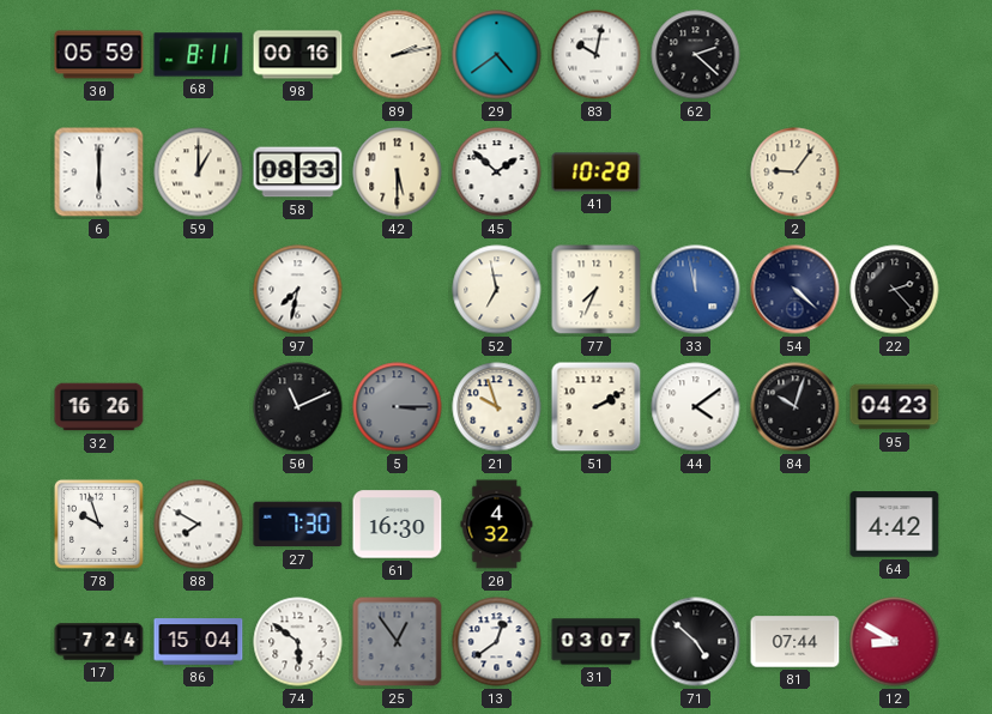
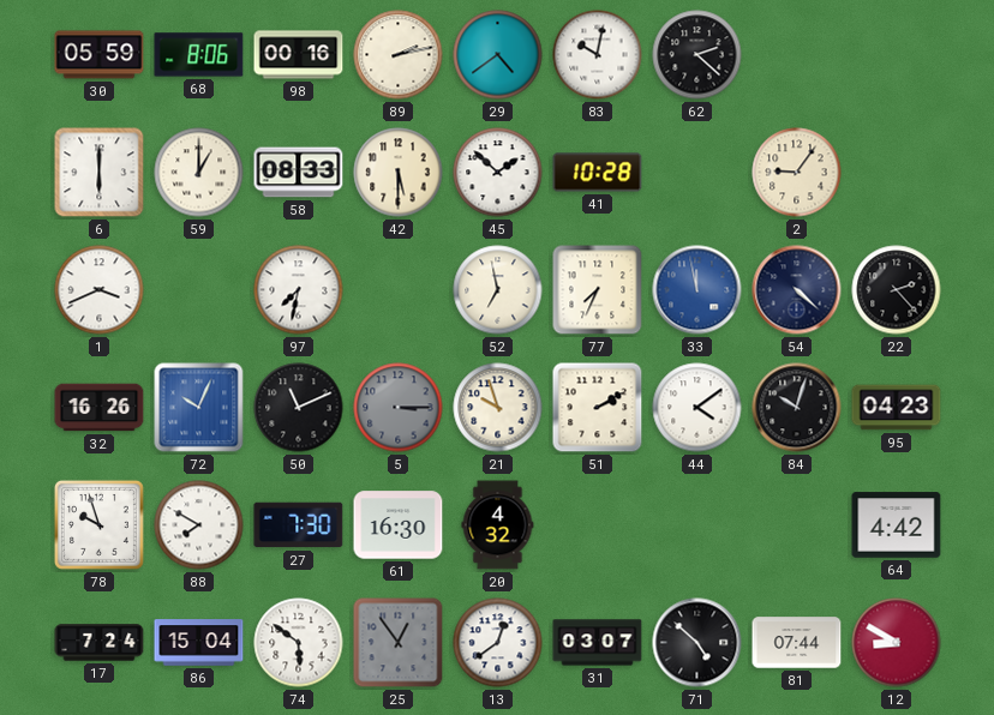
68: 8:11 -> 8:06
1: none -> 3:41
72: none -> 10:04
